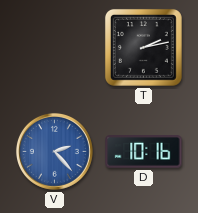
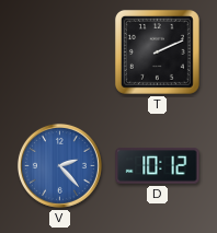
T: 2:13 -> 2:11
D: 10:16 -> 10:12
